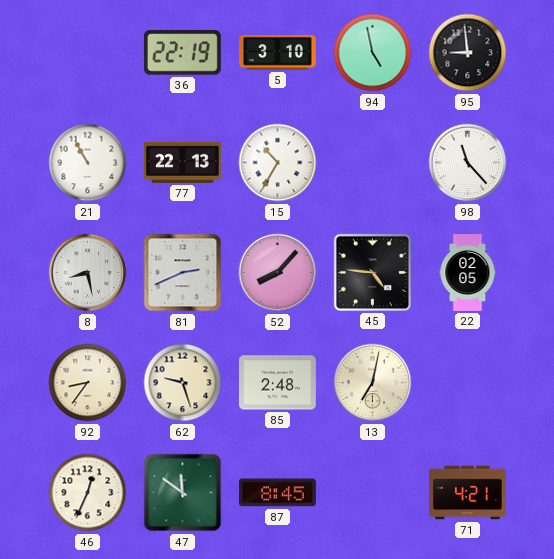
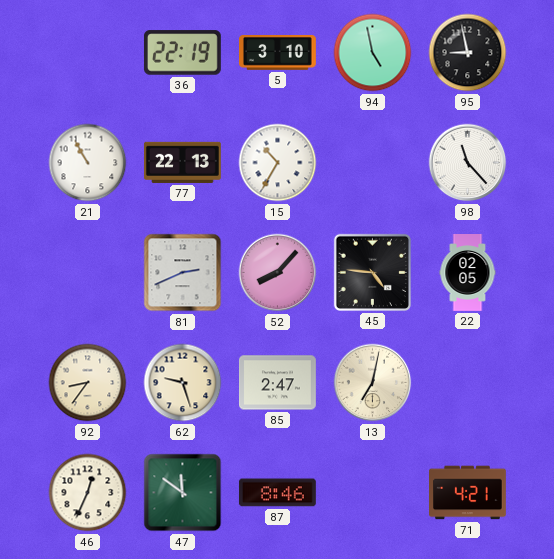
95: 8:59 -> 8:58
8: 8:28 -> none
85: 2:48 -> 2:47
87: 8:45 -> 8:46
